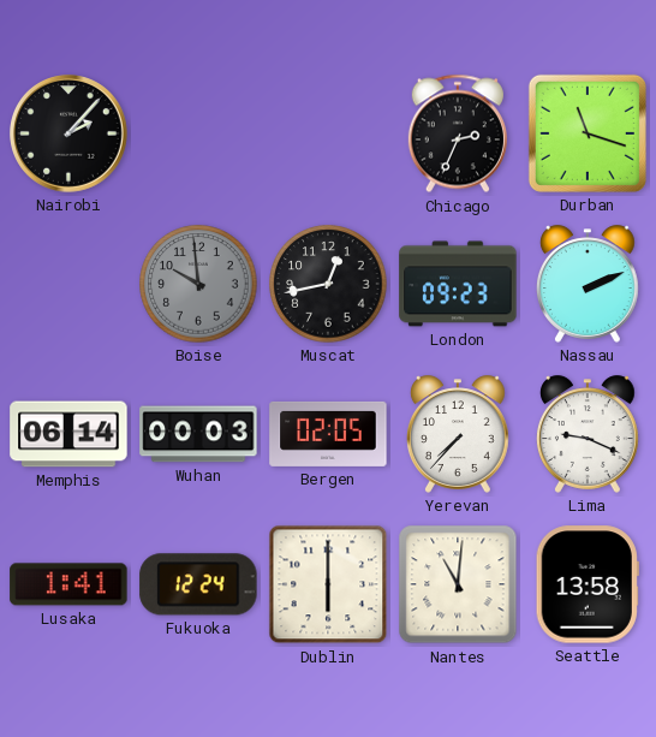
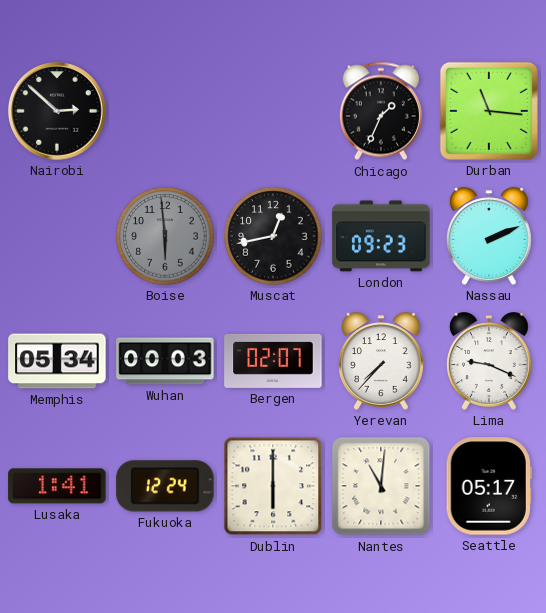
Nairobi: 2:07 -> 2:52
Chicago: 2:34 -> 1:34
Durban: 11:18 -> 11:16
Boise: 9:59 -> 5:59
Memphis: 06:14 -> 05:34
Bergen: 02:05 -> 02:07
Seattle: 13:58 -> 05:17
